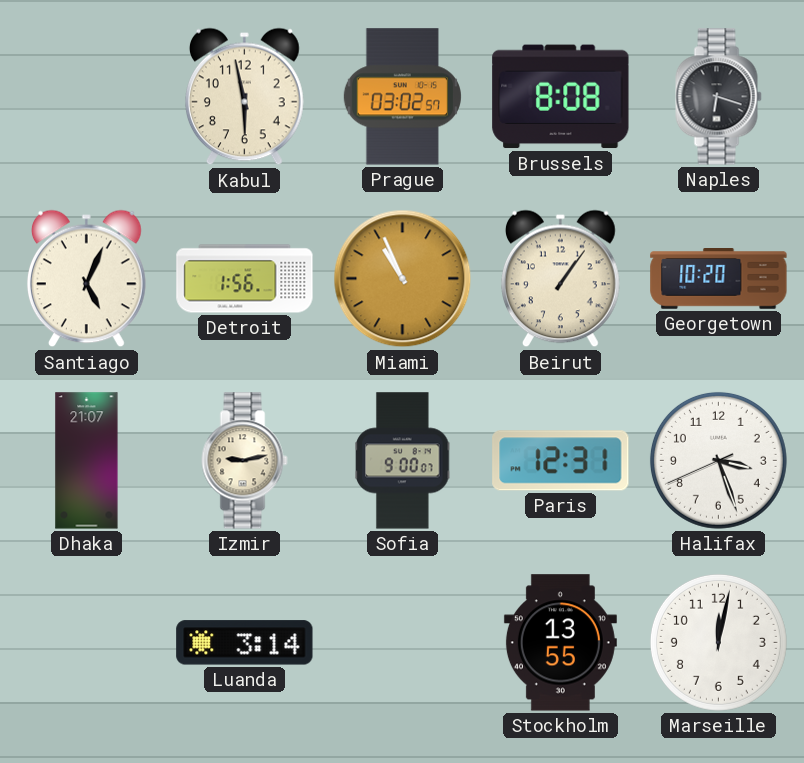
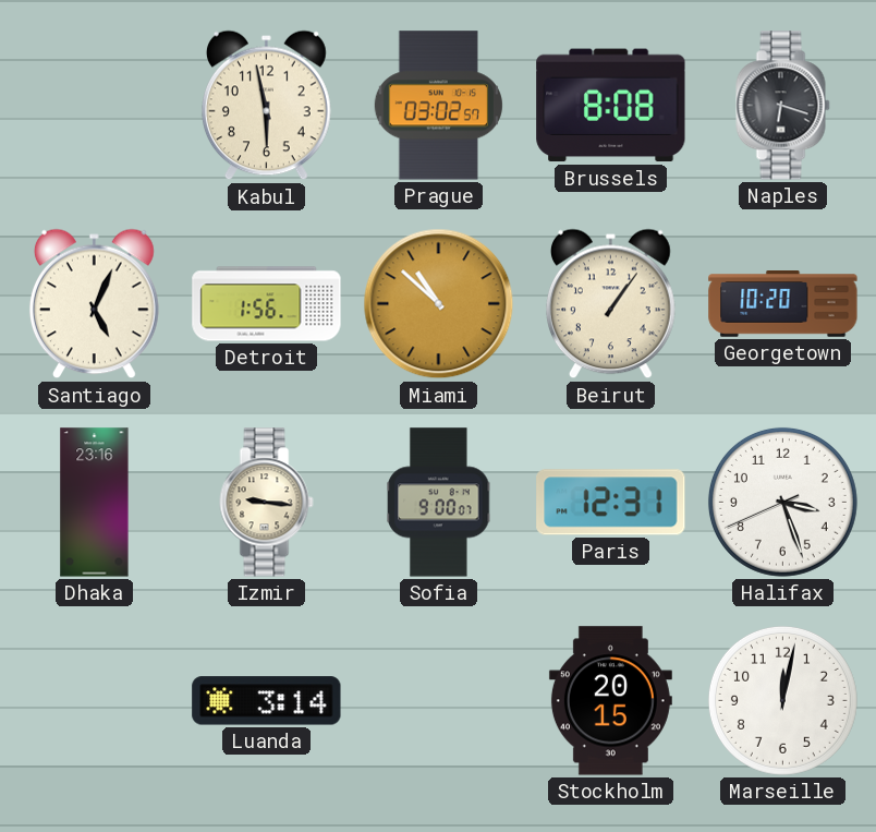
Miami: 10:56 -> 10:52
Dhaka: 21:07 -> 23:16
Izmir: 9:13 -> 9:16
Stockholm: 13:55 -> 20:15
